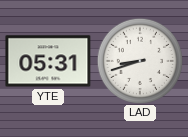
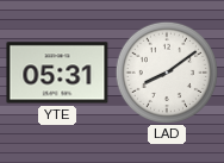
LAD: 8:42 -> 8:09
